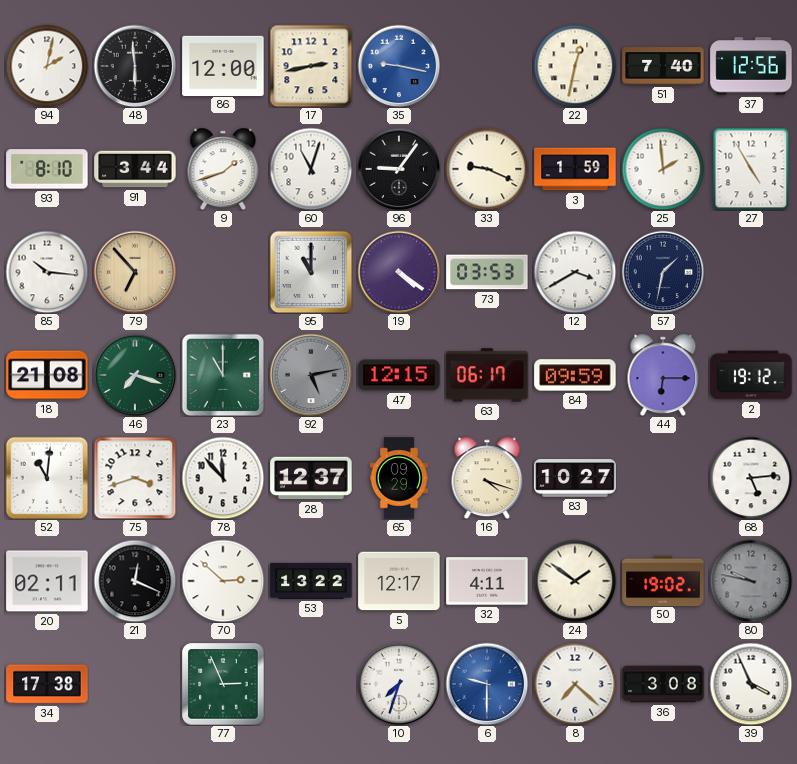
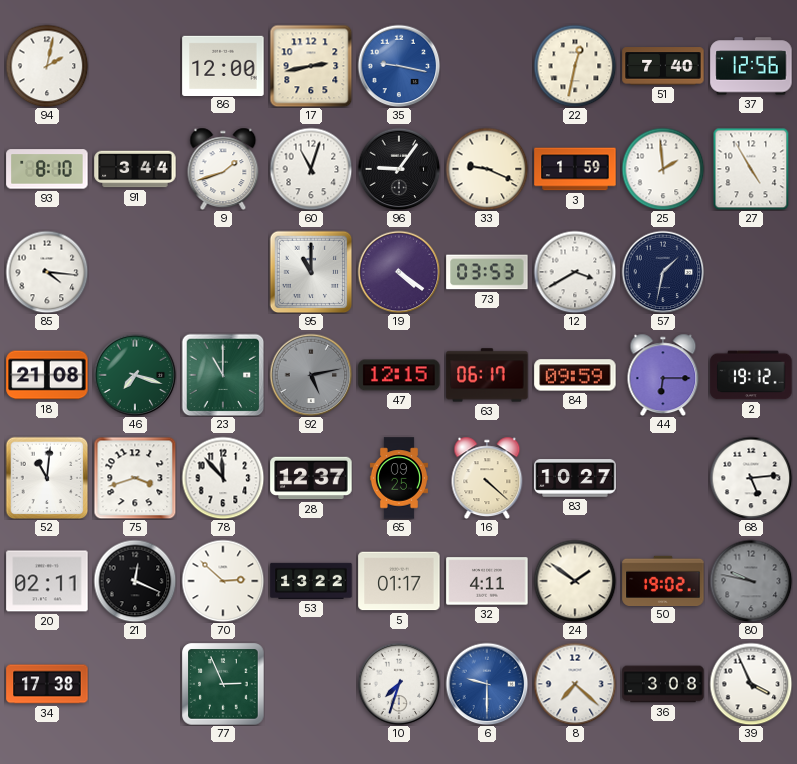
48: 5:59 -> none
85: 10:16 -> 4:16
79: 6:53 -> none
65: 09:29 -> 09:25
16: 4:18 -> 4:22
5: 12:17 -> 01:17
